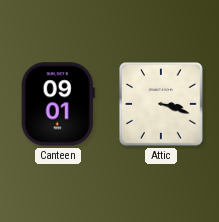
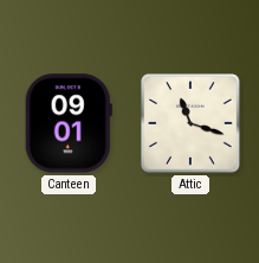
Attic: 3:18 -> 11:18
